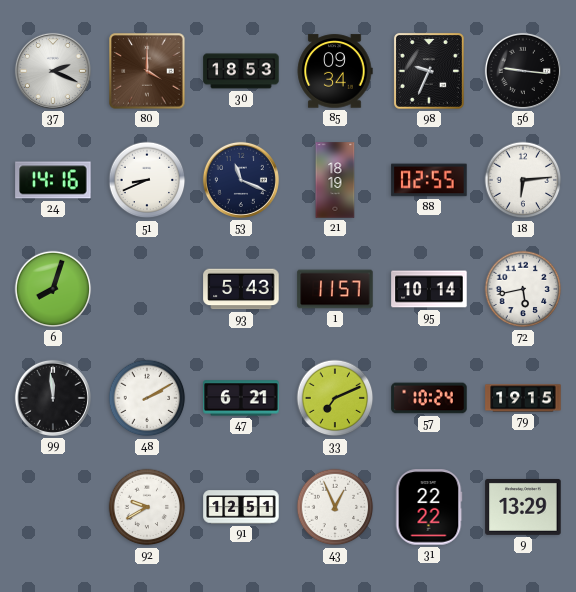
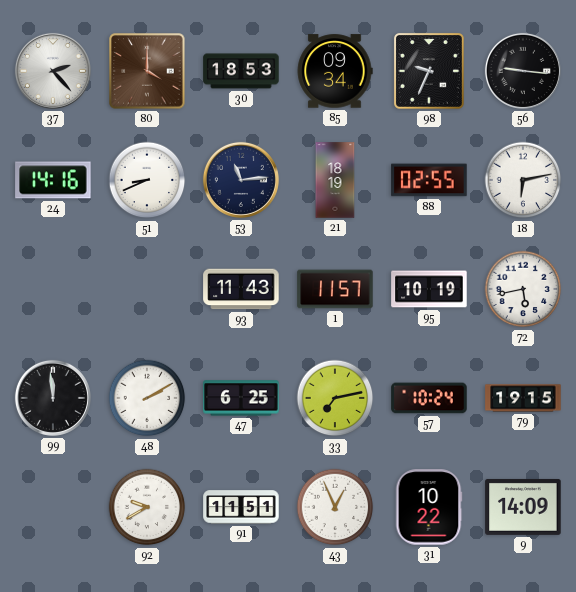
37: 2:19 -> 2:23
53: 11:19 -> 11:14
18: 6:14 -> 6:13
6: 8:03 -> none
93: 5:43 -> 11:43
95: 10:14 -> 10:19
47: 6:21 -> 6:25
33: 7:11 -> 7:13
91: 12:51 -> 11:51
31: 22:22 -> 10:22
9: 13:29 -> 14:09
